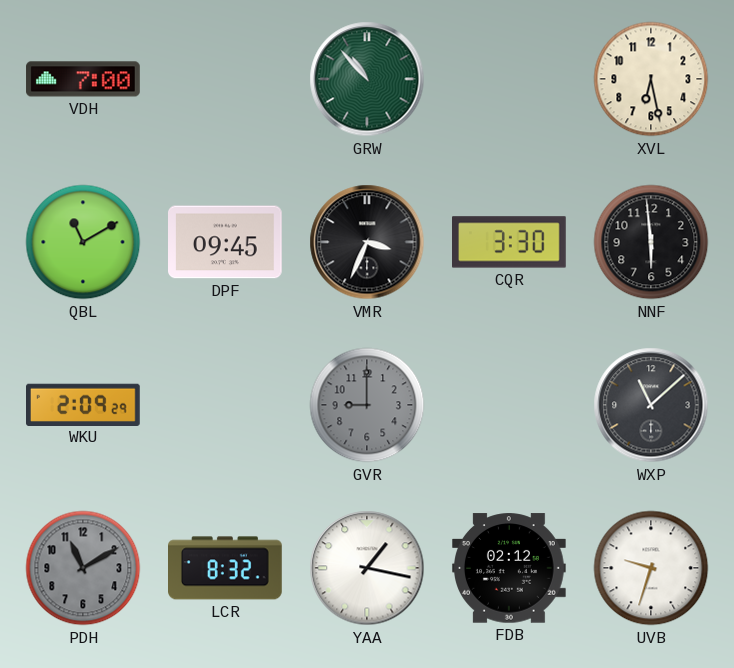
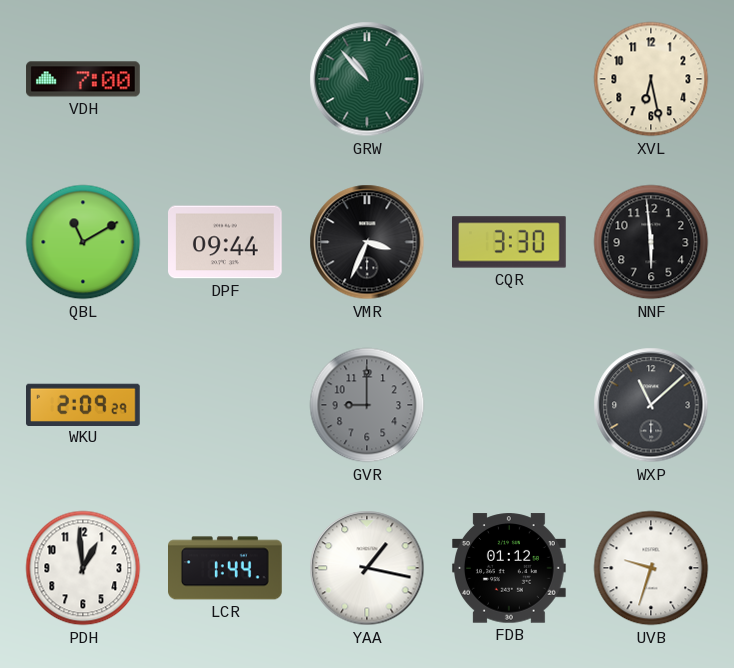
DPF: 09:45 -> 09:44
PDH: 11:10 -> 12:59
PDH dial: grey -> white
LCR: 8:32 -> 1:44
FDB: 02:12 -> 01:12
